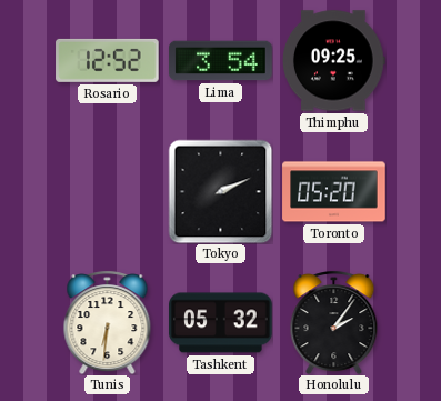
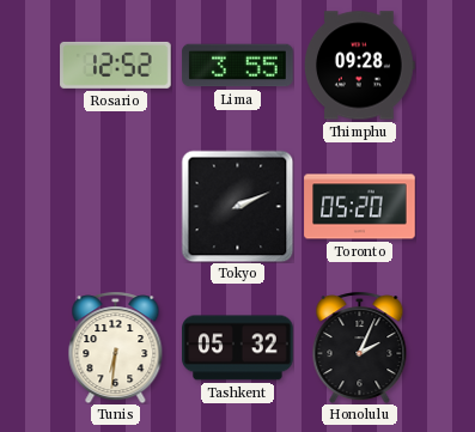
Lima: 3:54 -> 3:55
Thimphu: 09:25 -> 09:28
Honolulu: 2:06 -> 2:04
